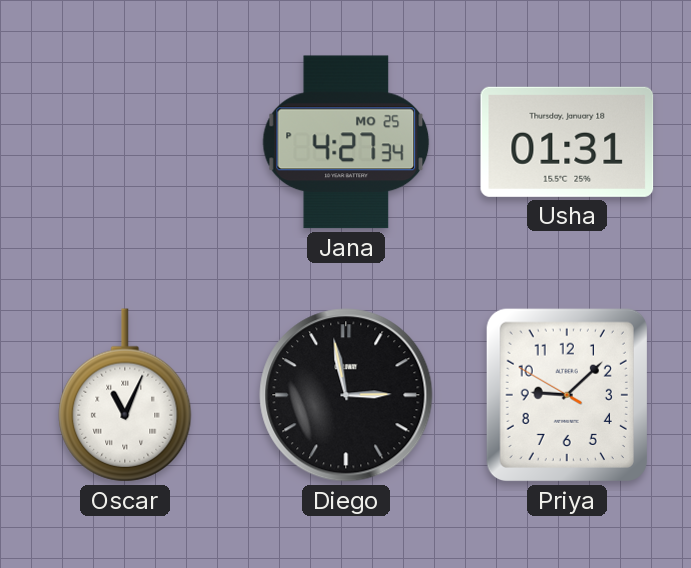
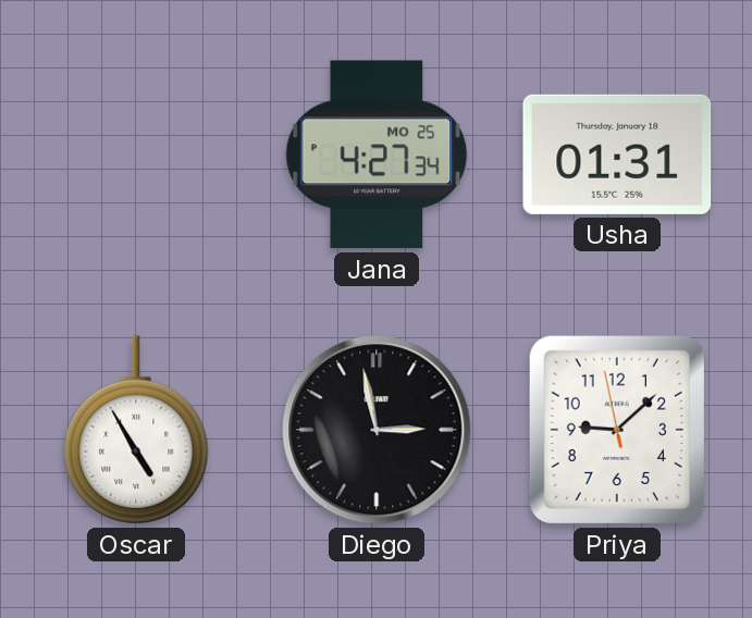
Oscar: 11:04 -> 4:55
Priya: 9:07:50 -> 9:07:58
